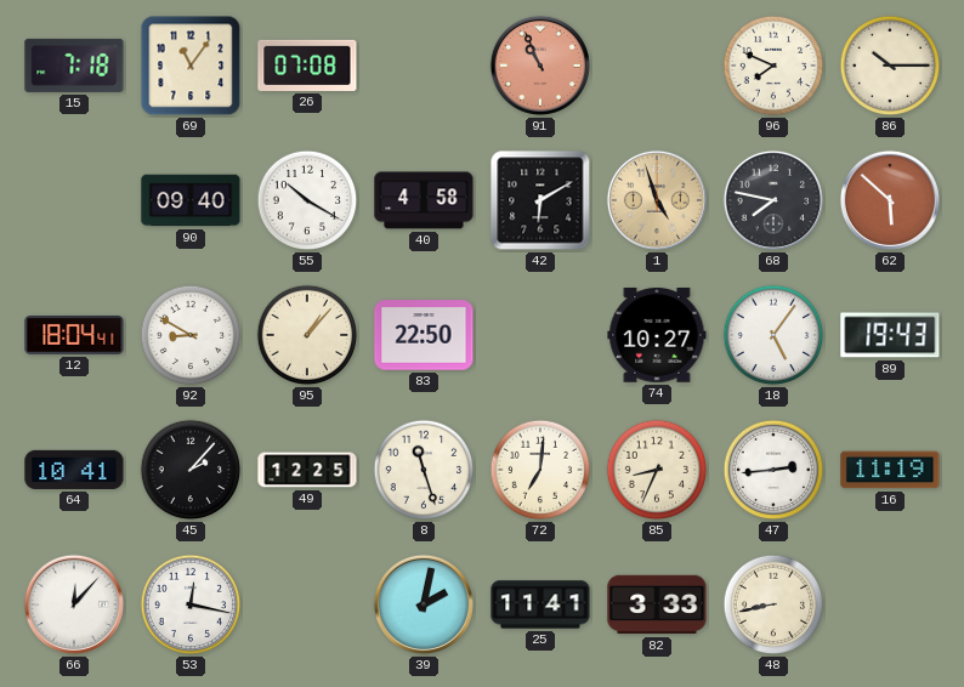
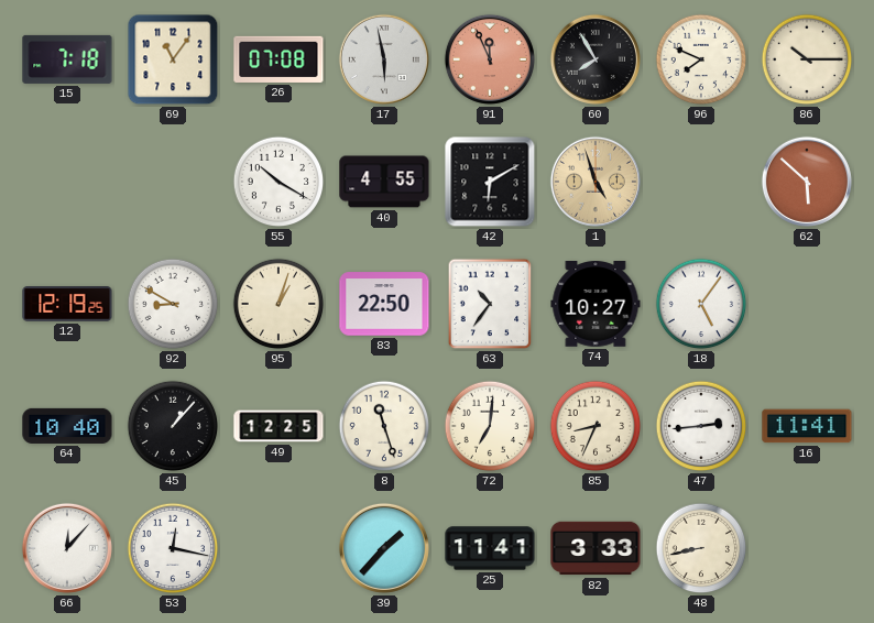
17: none -> 5:58
91: 10:56 -> 11:56
60: none -> 7:55
90: 09:40 -> none
40: 4:58 -> 4:55
68: 7:47 -> none
12: 18:04 -> 12:19
95: 1:07 -> 1:03
63: none -> 10:36
89: 19:43 -> none
64: 10:41 -> 10:40
45: 2:07 -> 1:07
16: 11:19 -> 11:41
39: 2:02 -> 1:37
